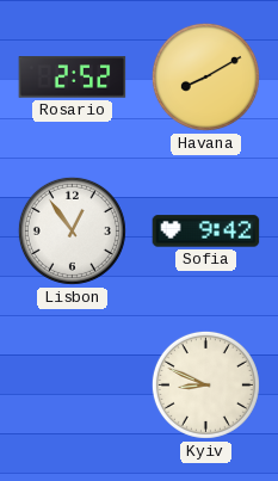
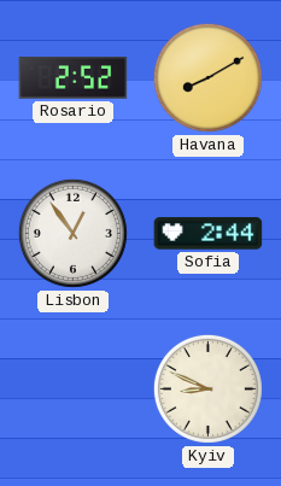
Sofia: 9:42 -> 2:44
